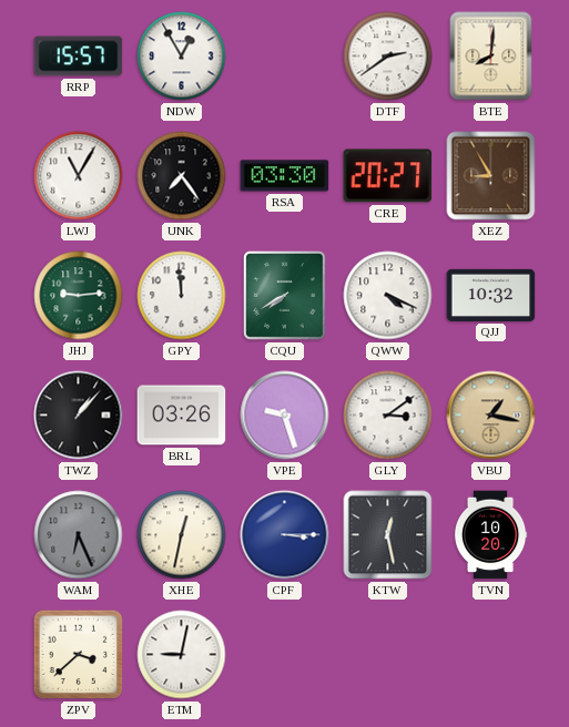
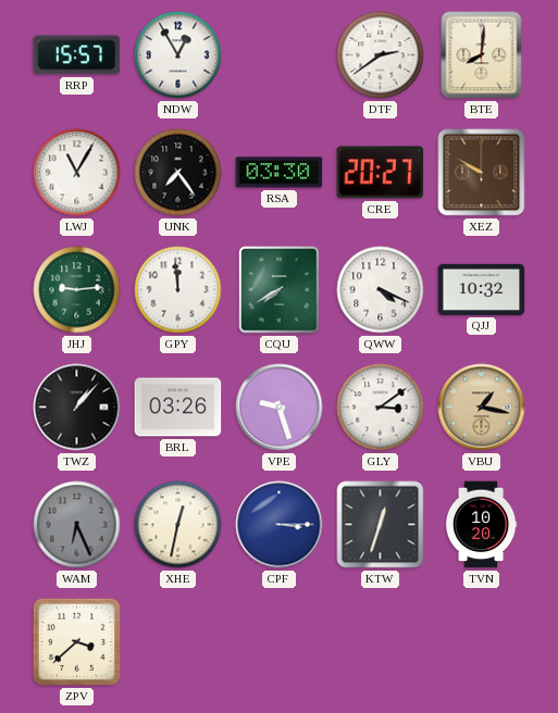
XEZ: 8:55 -> 9:50
KTW: 12:28 -> 12:33
ETM: 9:02 -> none
